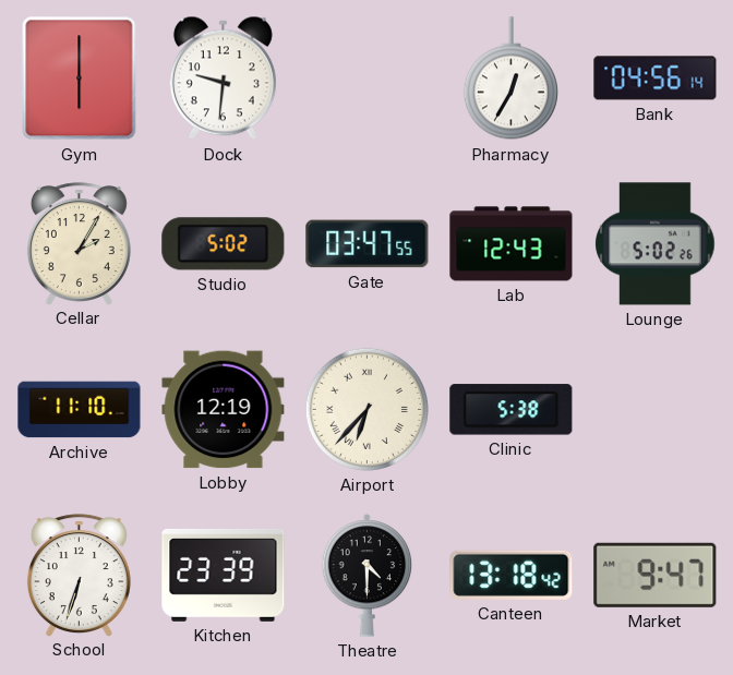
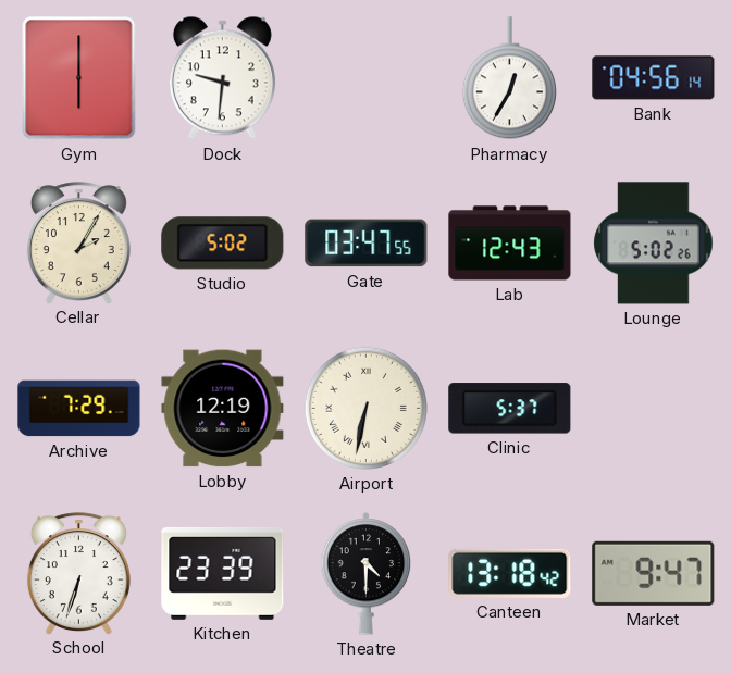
Archive: 11:10 -> 7:29
Airport: 6:37 -> 6:32
Clinic: 5:38 -> 5:37
